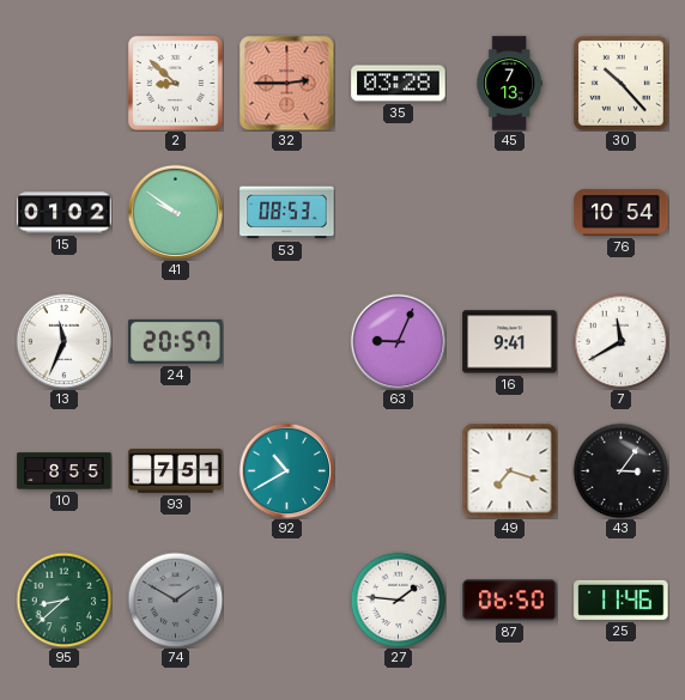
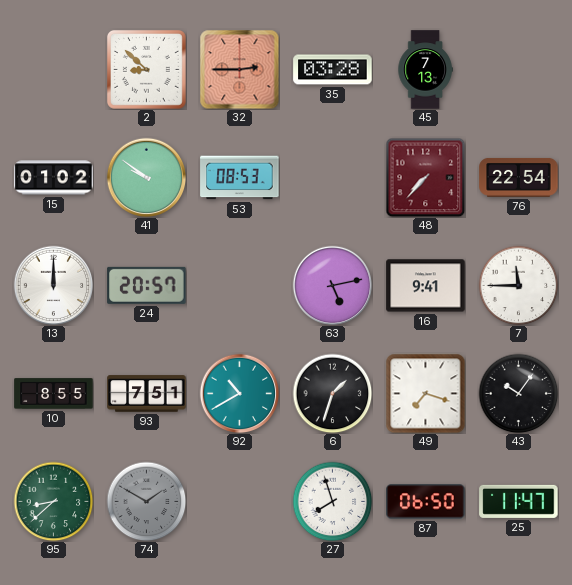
30: 10:23 -> none
48: none -> 7:37
76: 10:54 -> 22:54
13: 11:34 -> 12:00
63: 9:04 -> 5:13
7: 11:40 -> 11:45
6: none -> 1:33
43: 3:06 -> 10:06
27: 1:46 -> 7:57
25: 11:46 -> 11:47
